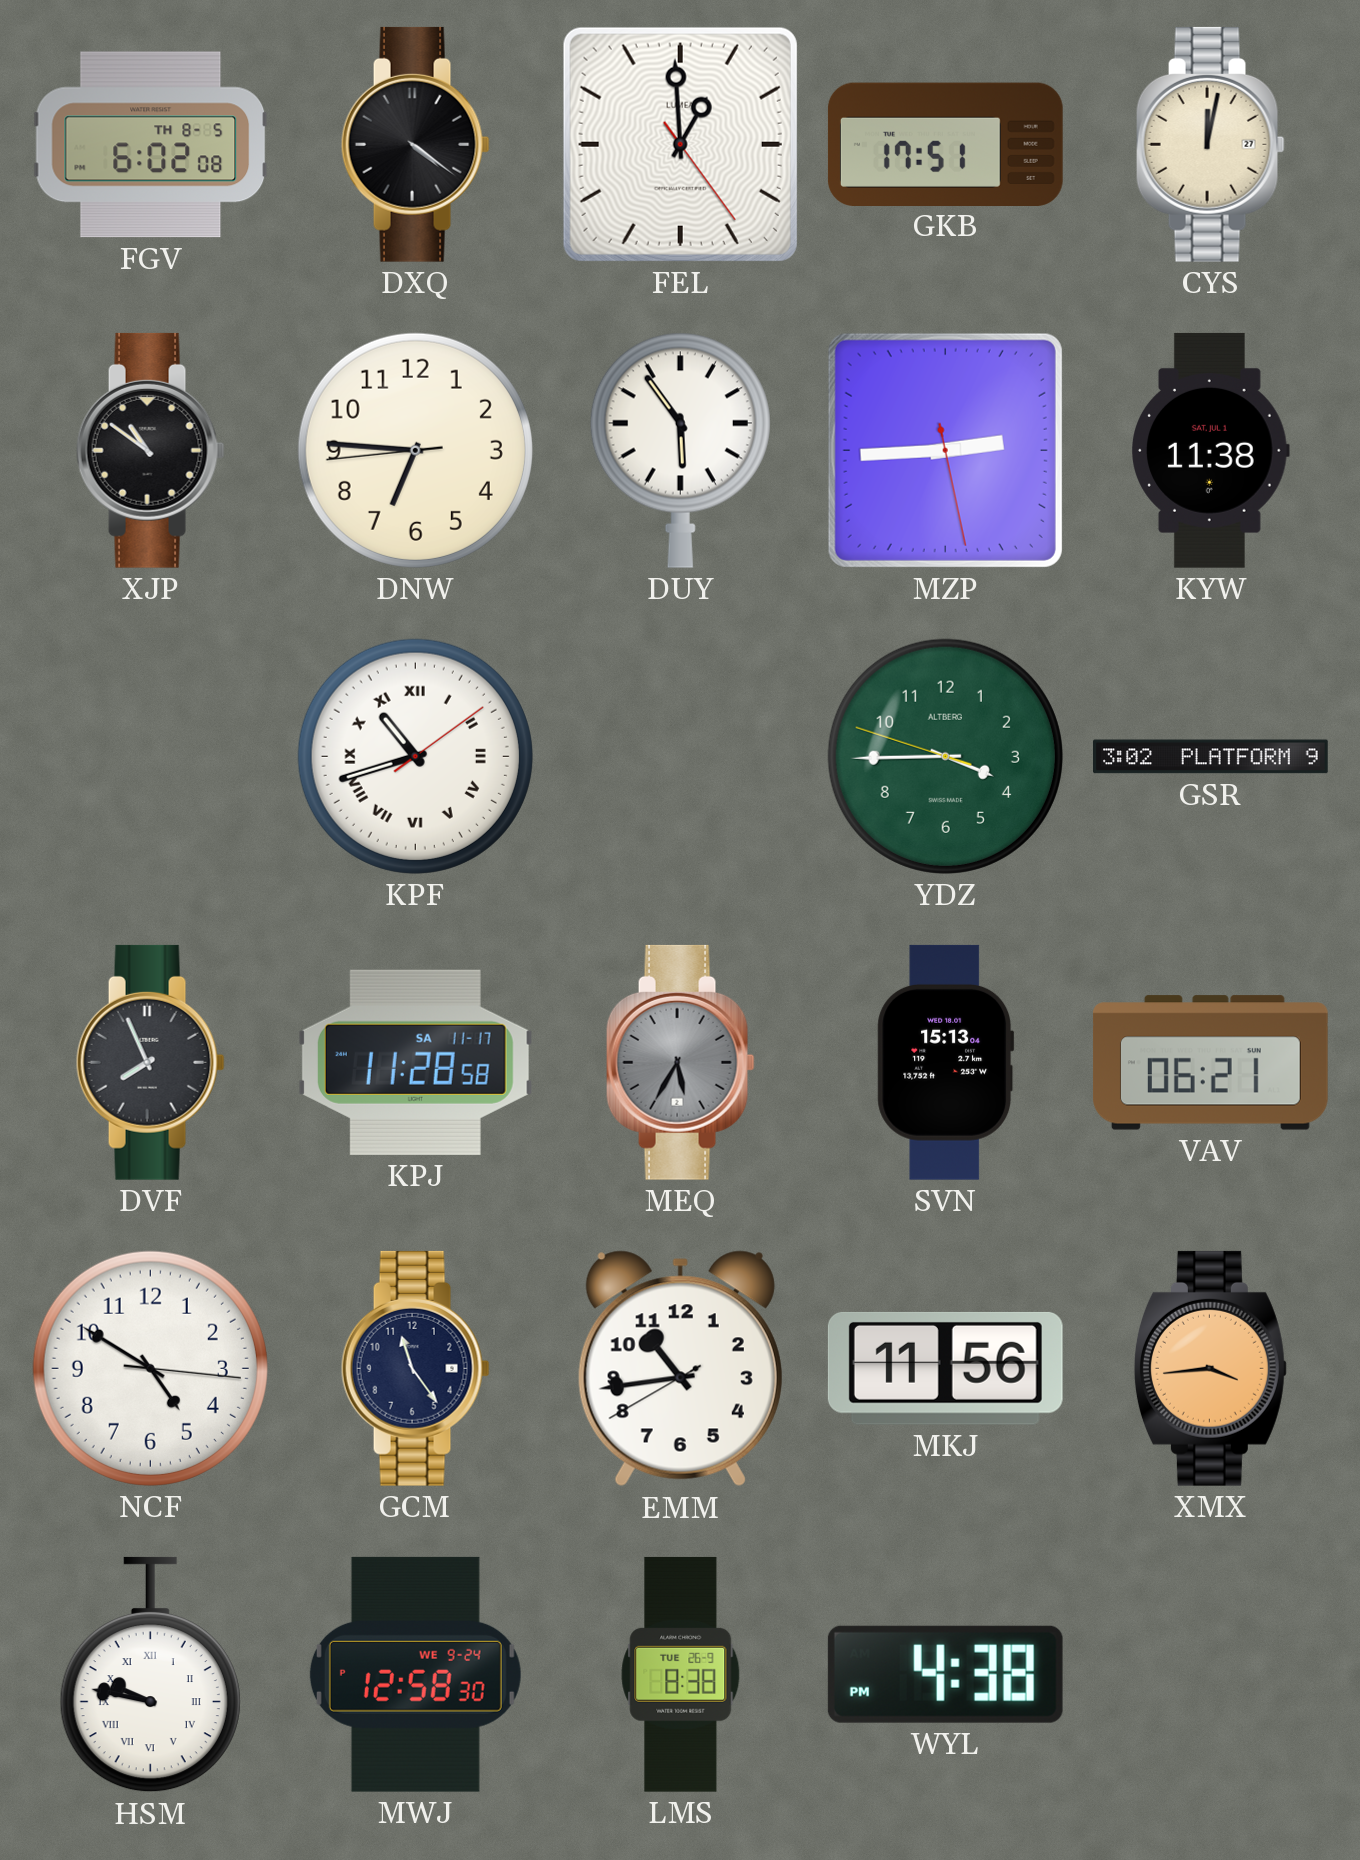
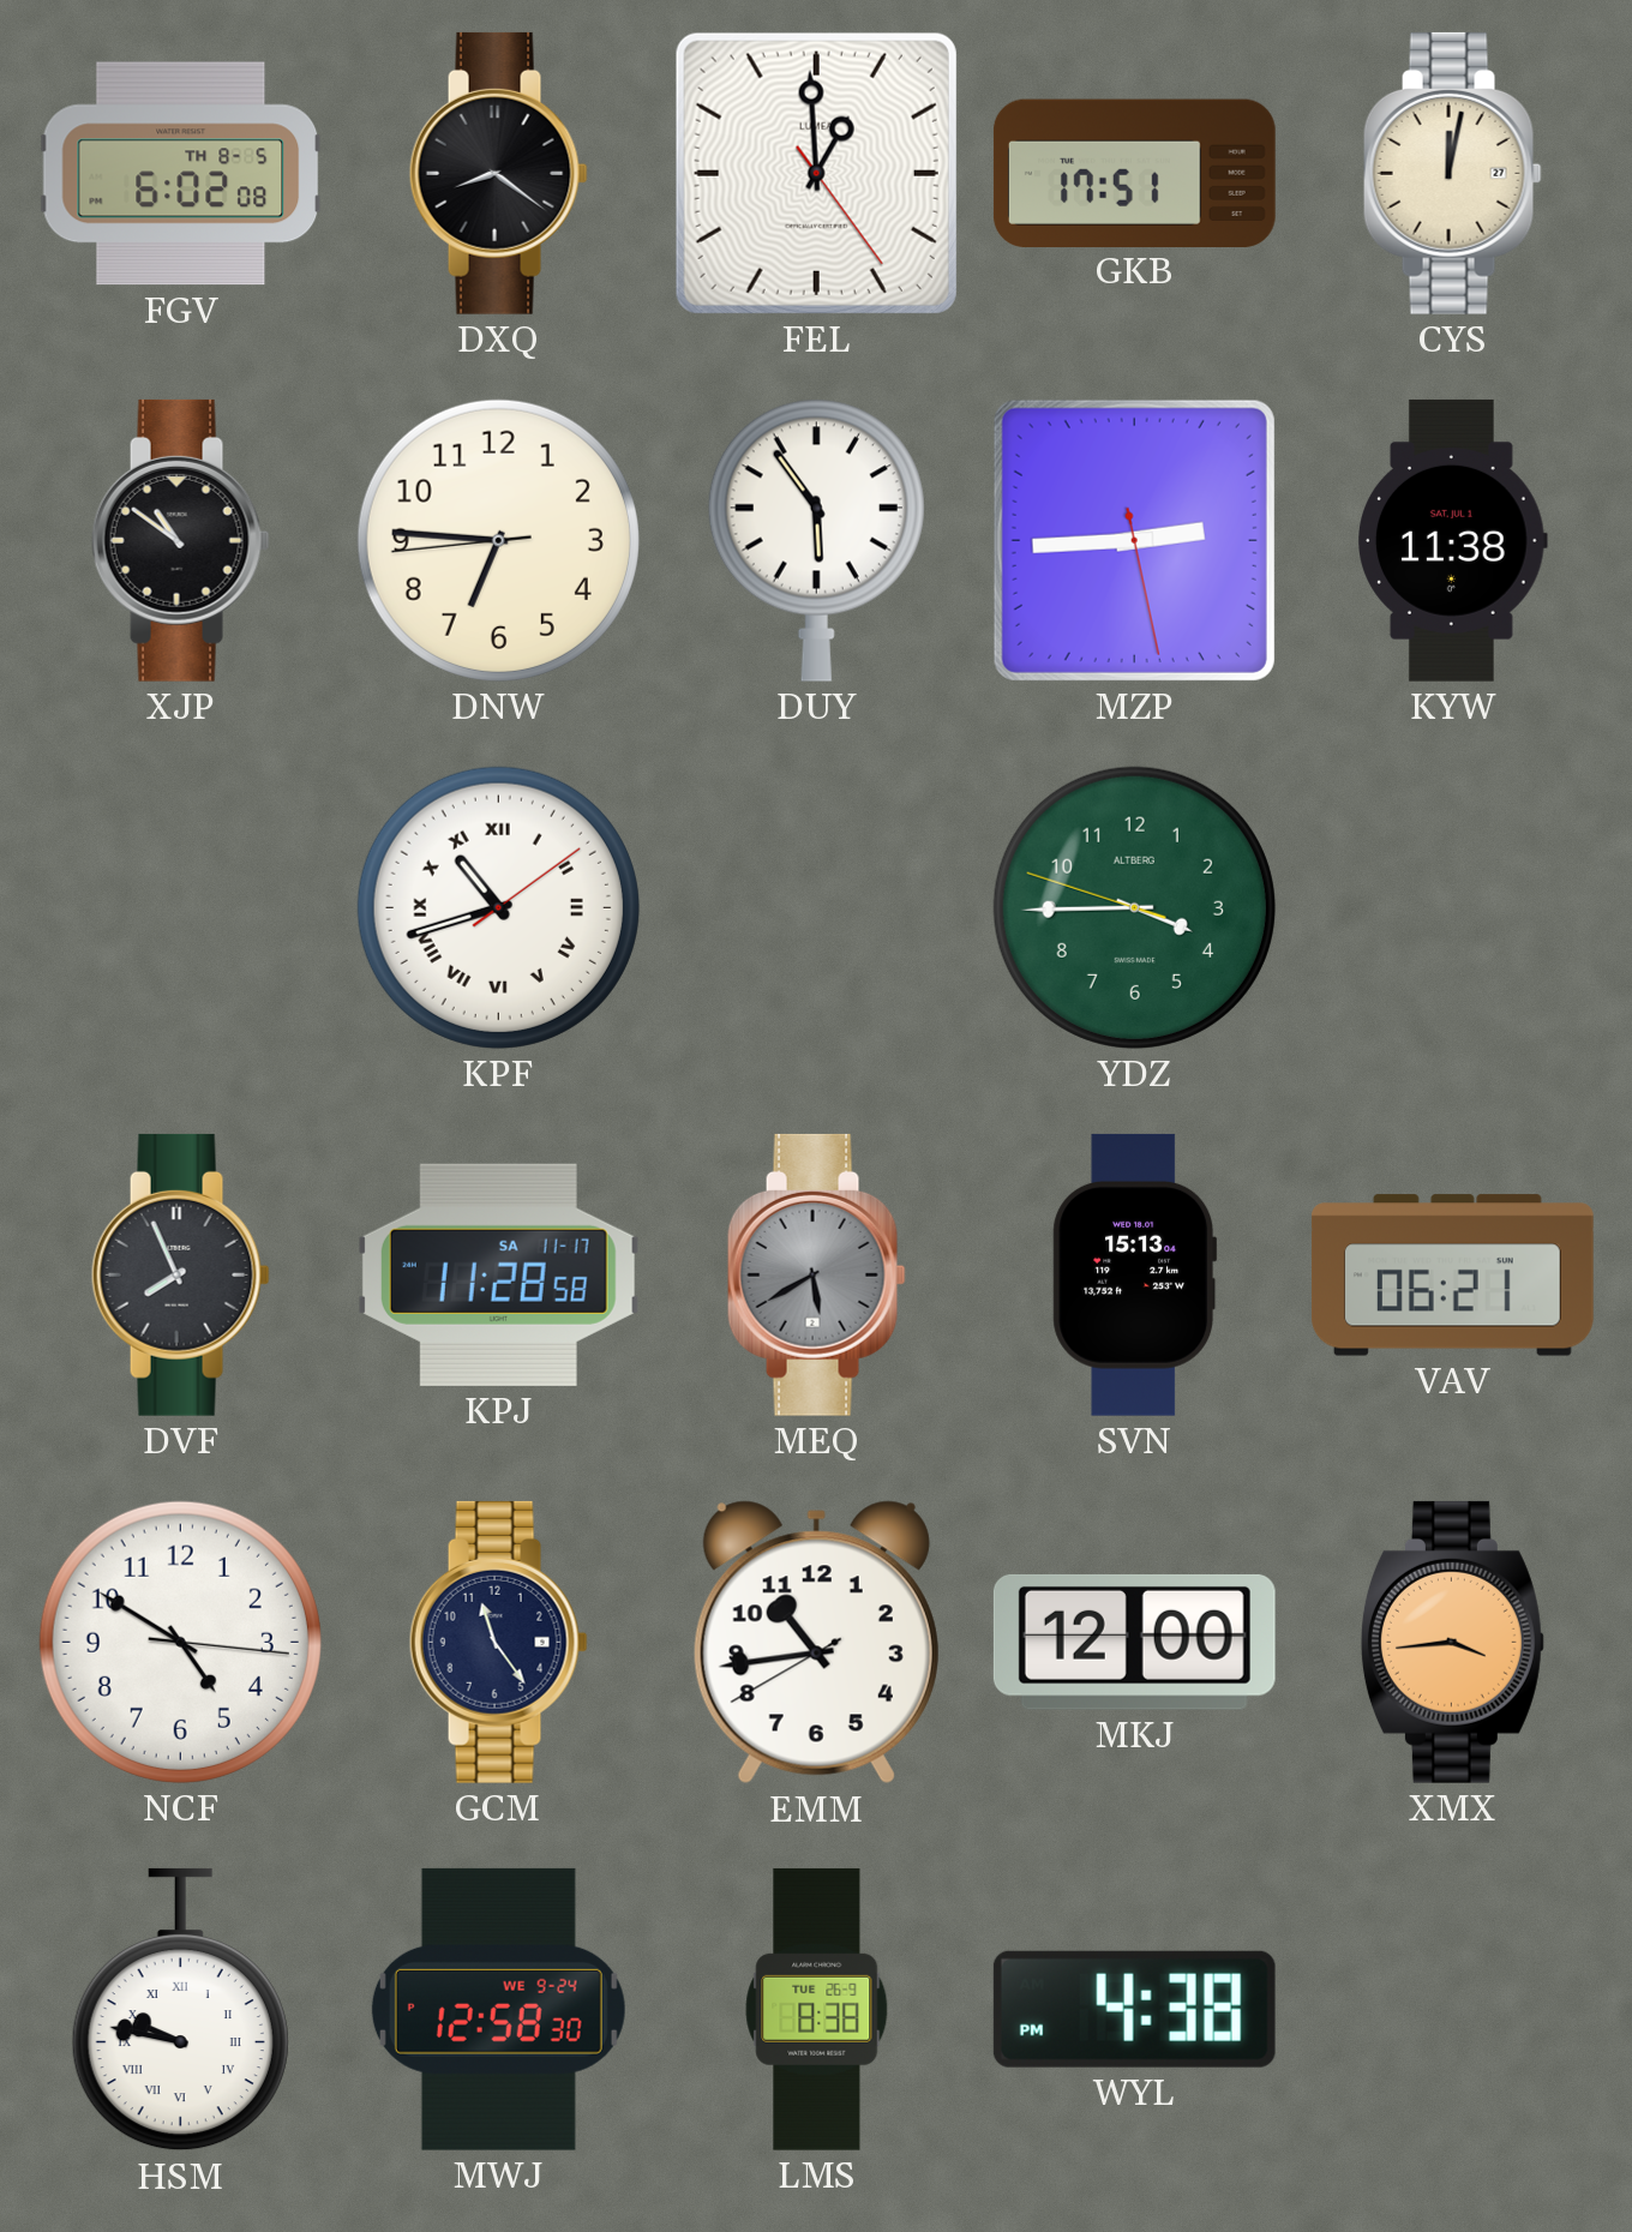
DXQ: 4:21 -> 8:21
GSR: 3:02 -> none
MEQ: 5:35 -> 5:40
MKJ: 11:56 -> 12:00
